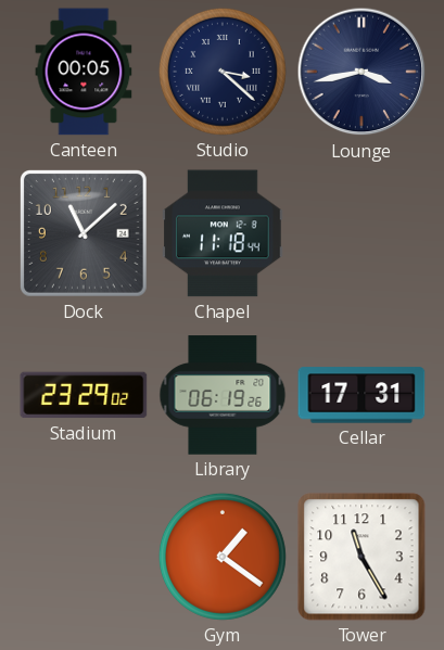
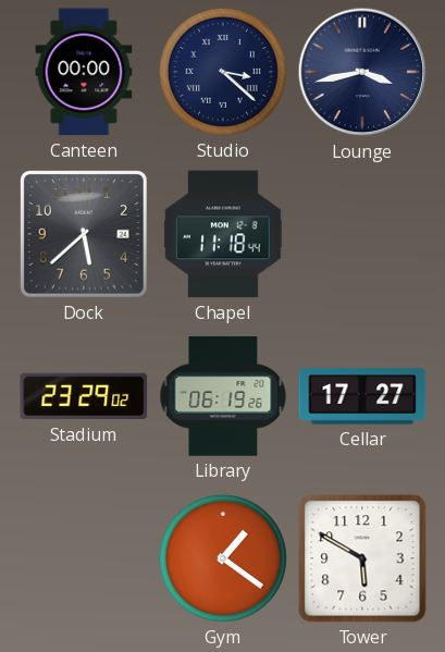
Canteen: 00:05 -> 00:00
Dock: 11:08 -> 5:38
Cellar: 17:31 -> 17:27
Tower: 11:25 -> 5:50
